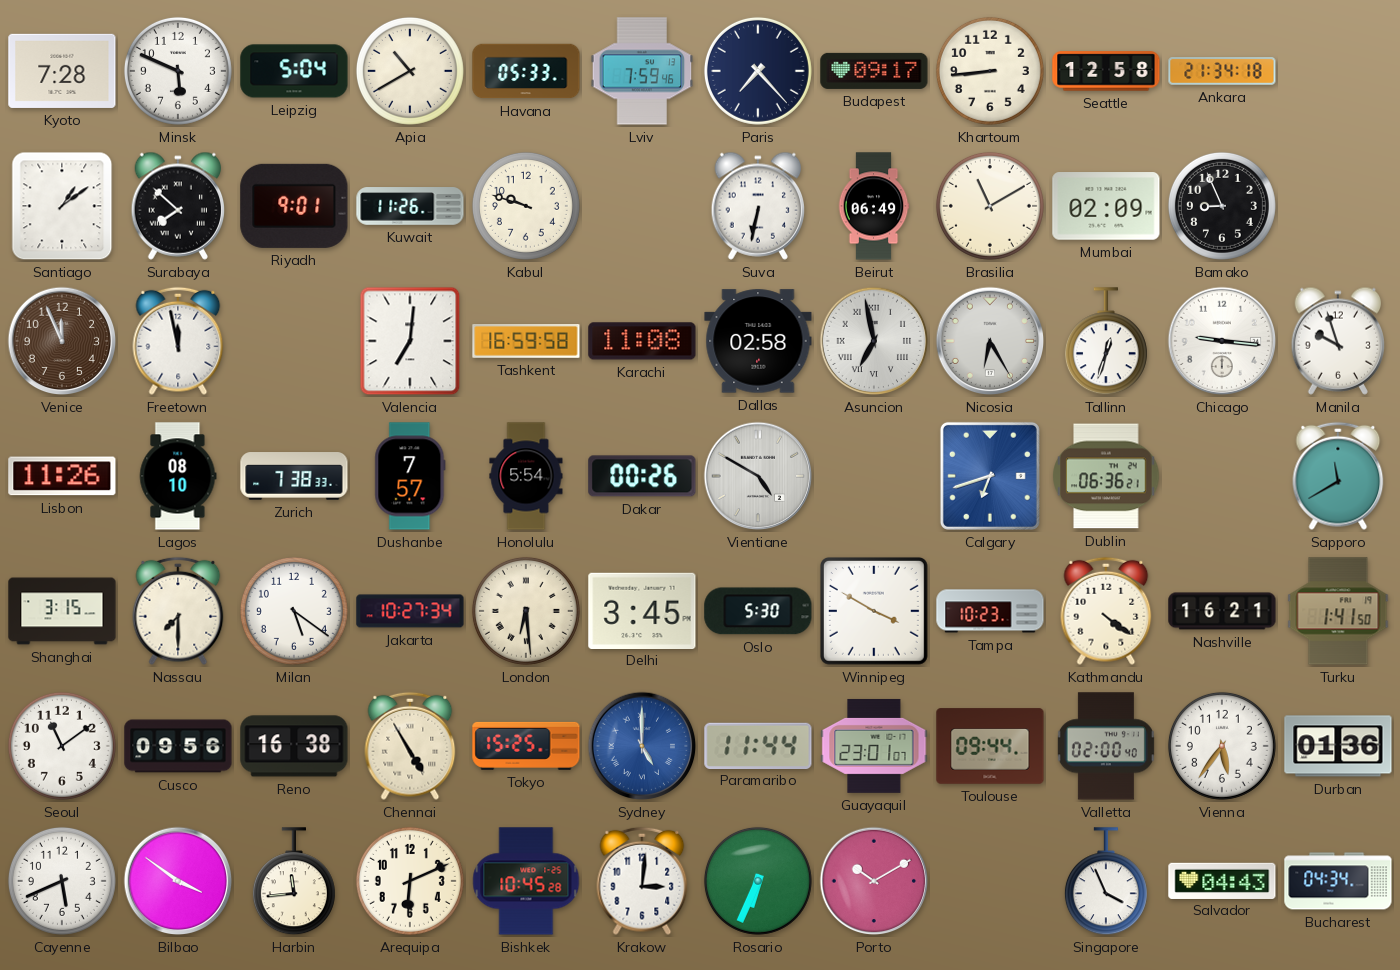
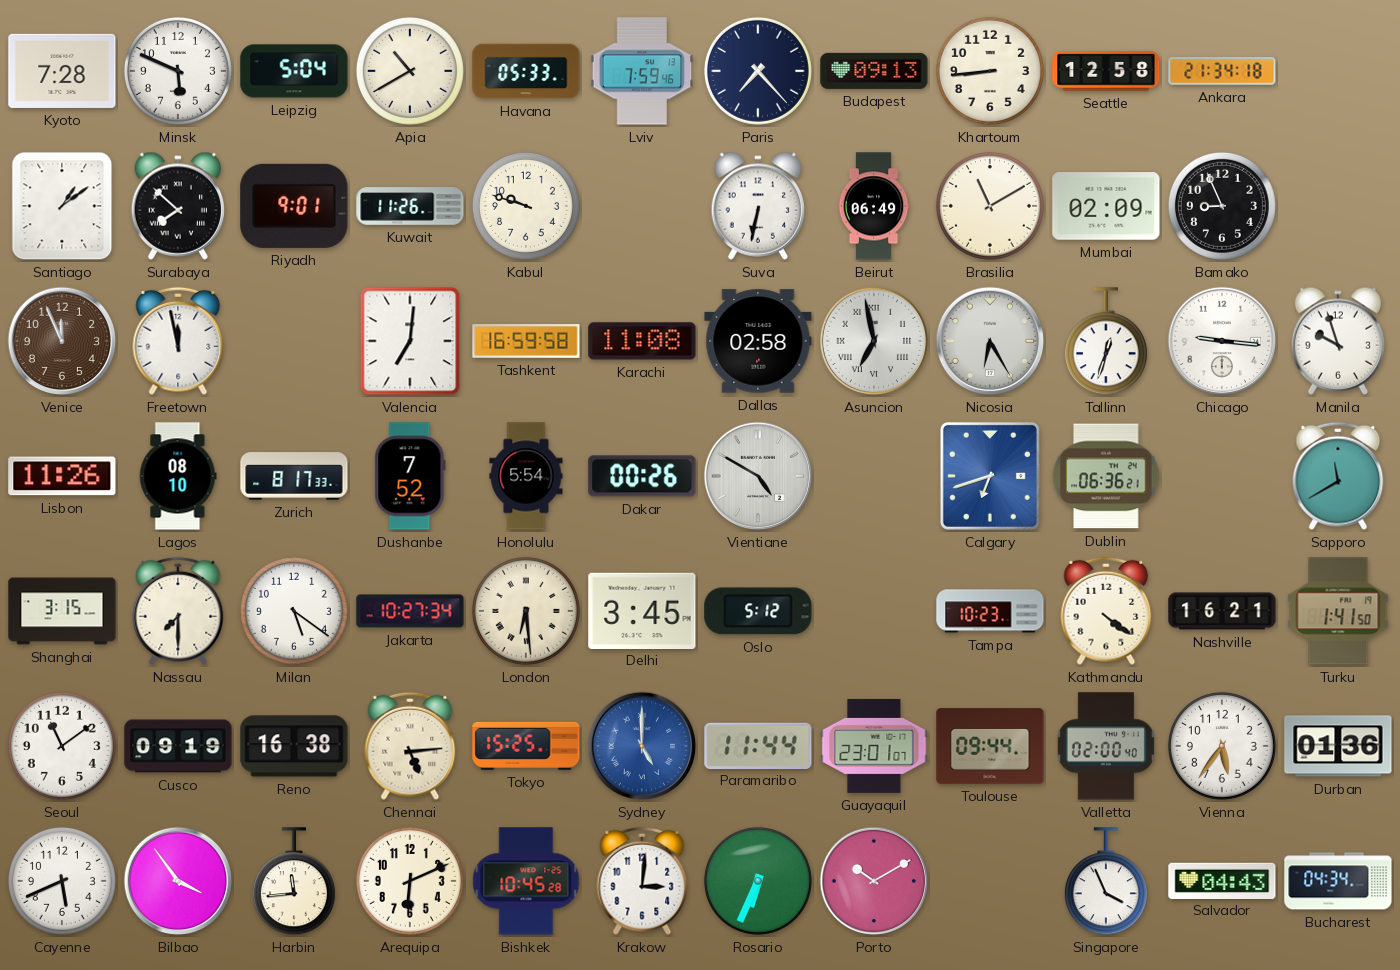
Budapest: 09:17 -> 09:13
Zurich: 7:38 -> 8:17
Dushanbe: 7:57 -> 7:52
Oslo: 5:30 -> 5:12
Winnipeg: 3:50 -> none
Cusco: 09:56 -> 09:19
Chennai: 4:55 -> 5:14
Bilbao: 3:51 -> 3:54
